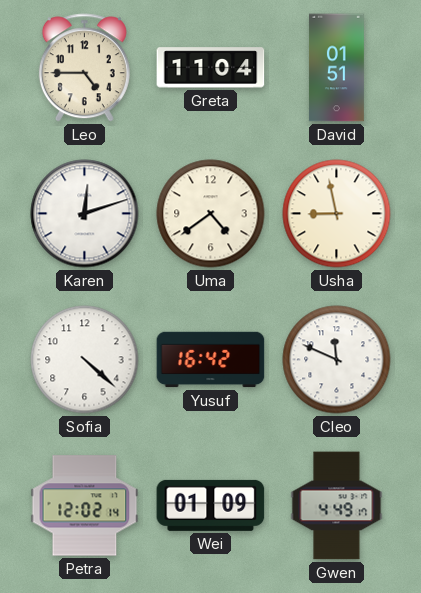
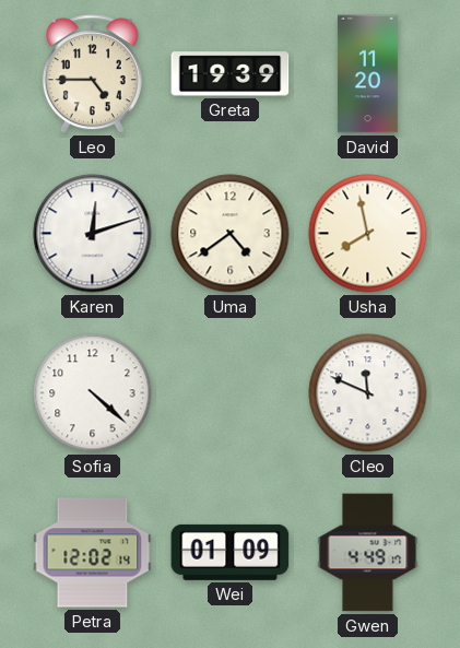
Greta: 11:04 -> 19:39
David: 01:51 -> 11:20
Usha: 8:58 -> 7:58
Yusuf: 16:42 -> none
